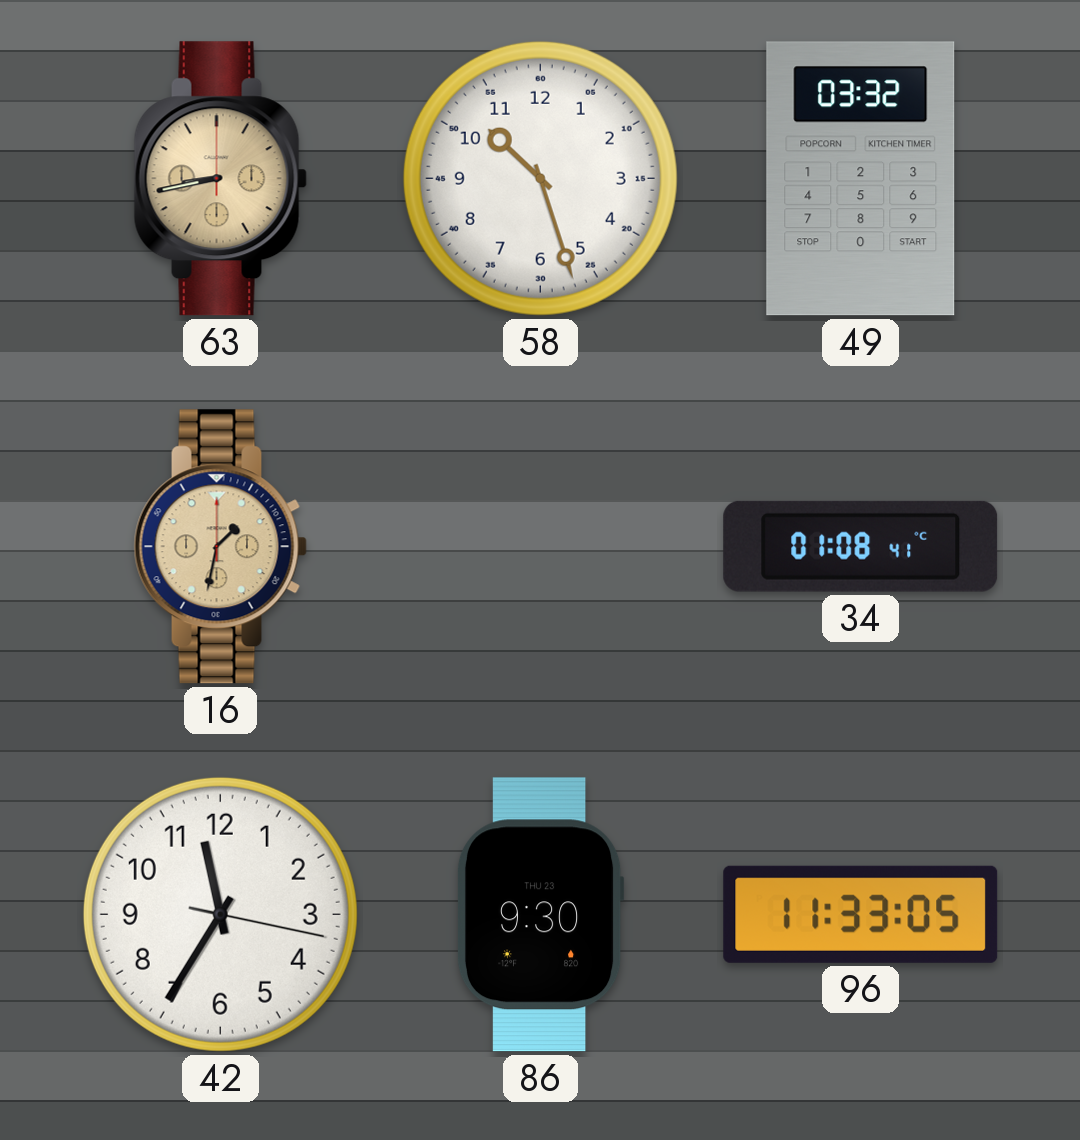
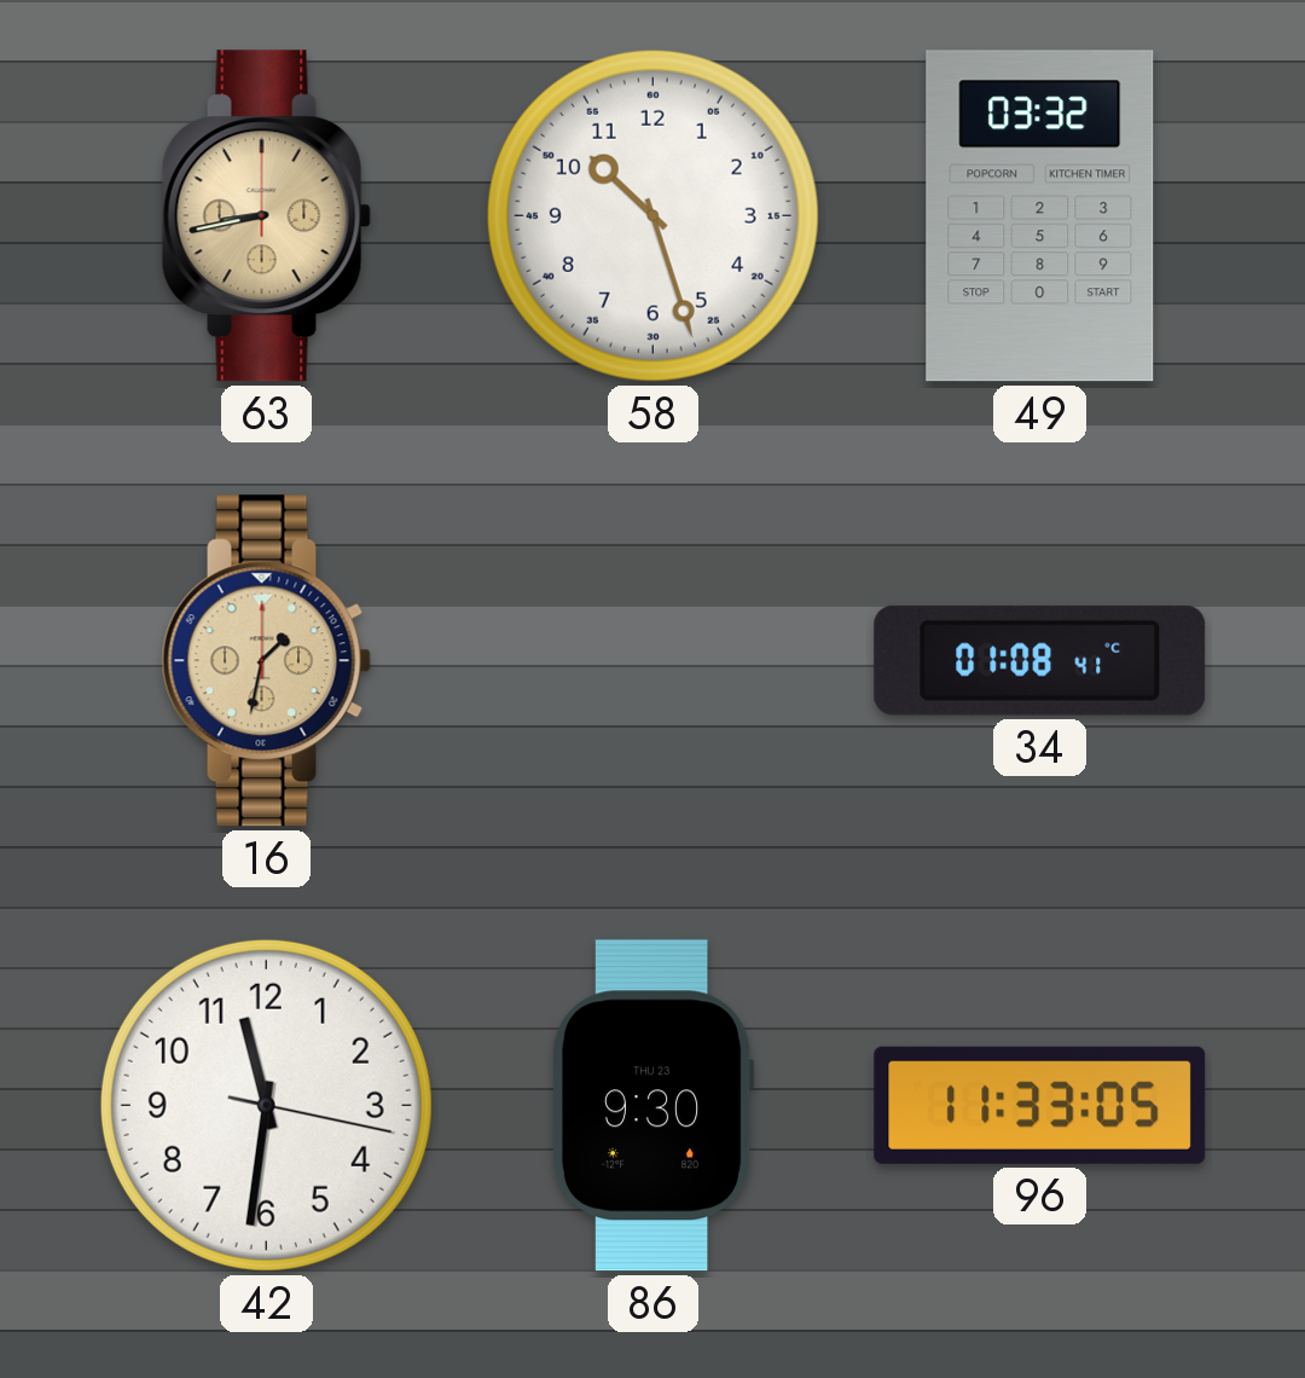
42: 11:35 -> 11:31
